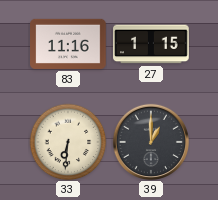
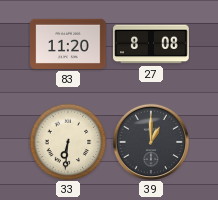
83: 11:16 -> 11:20
27: 1:15 -> 8:08
